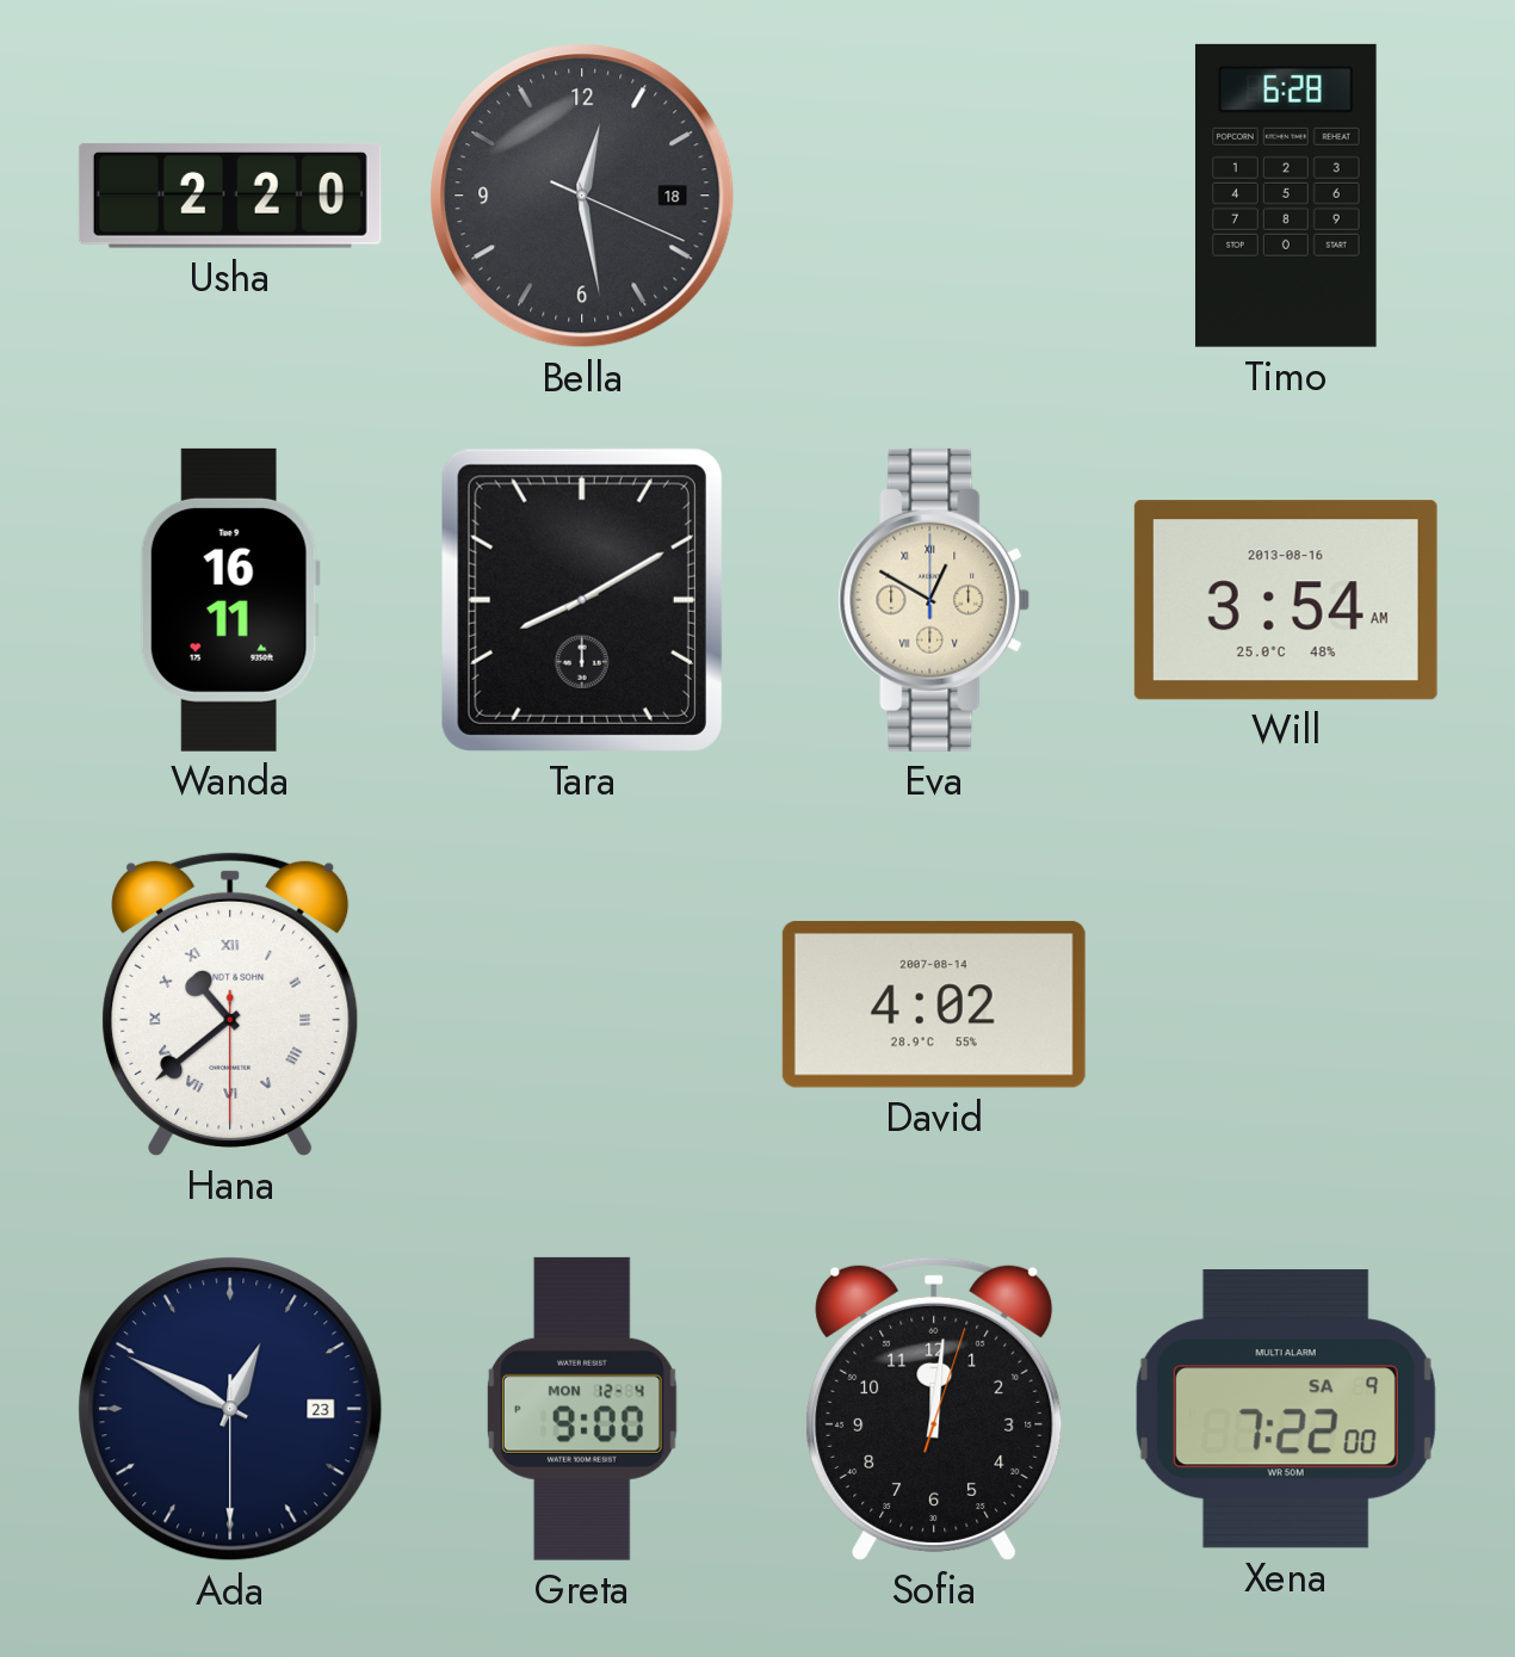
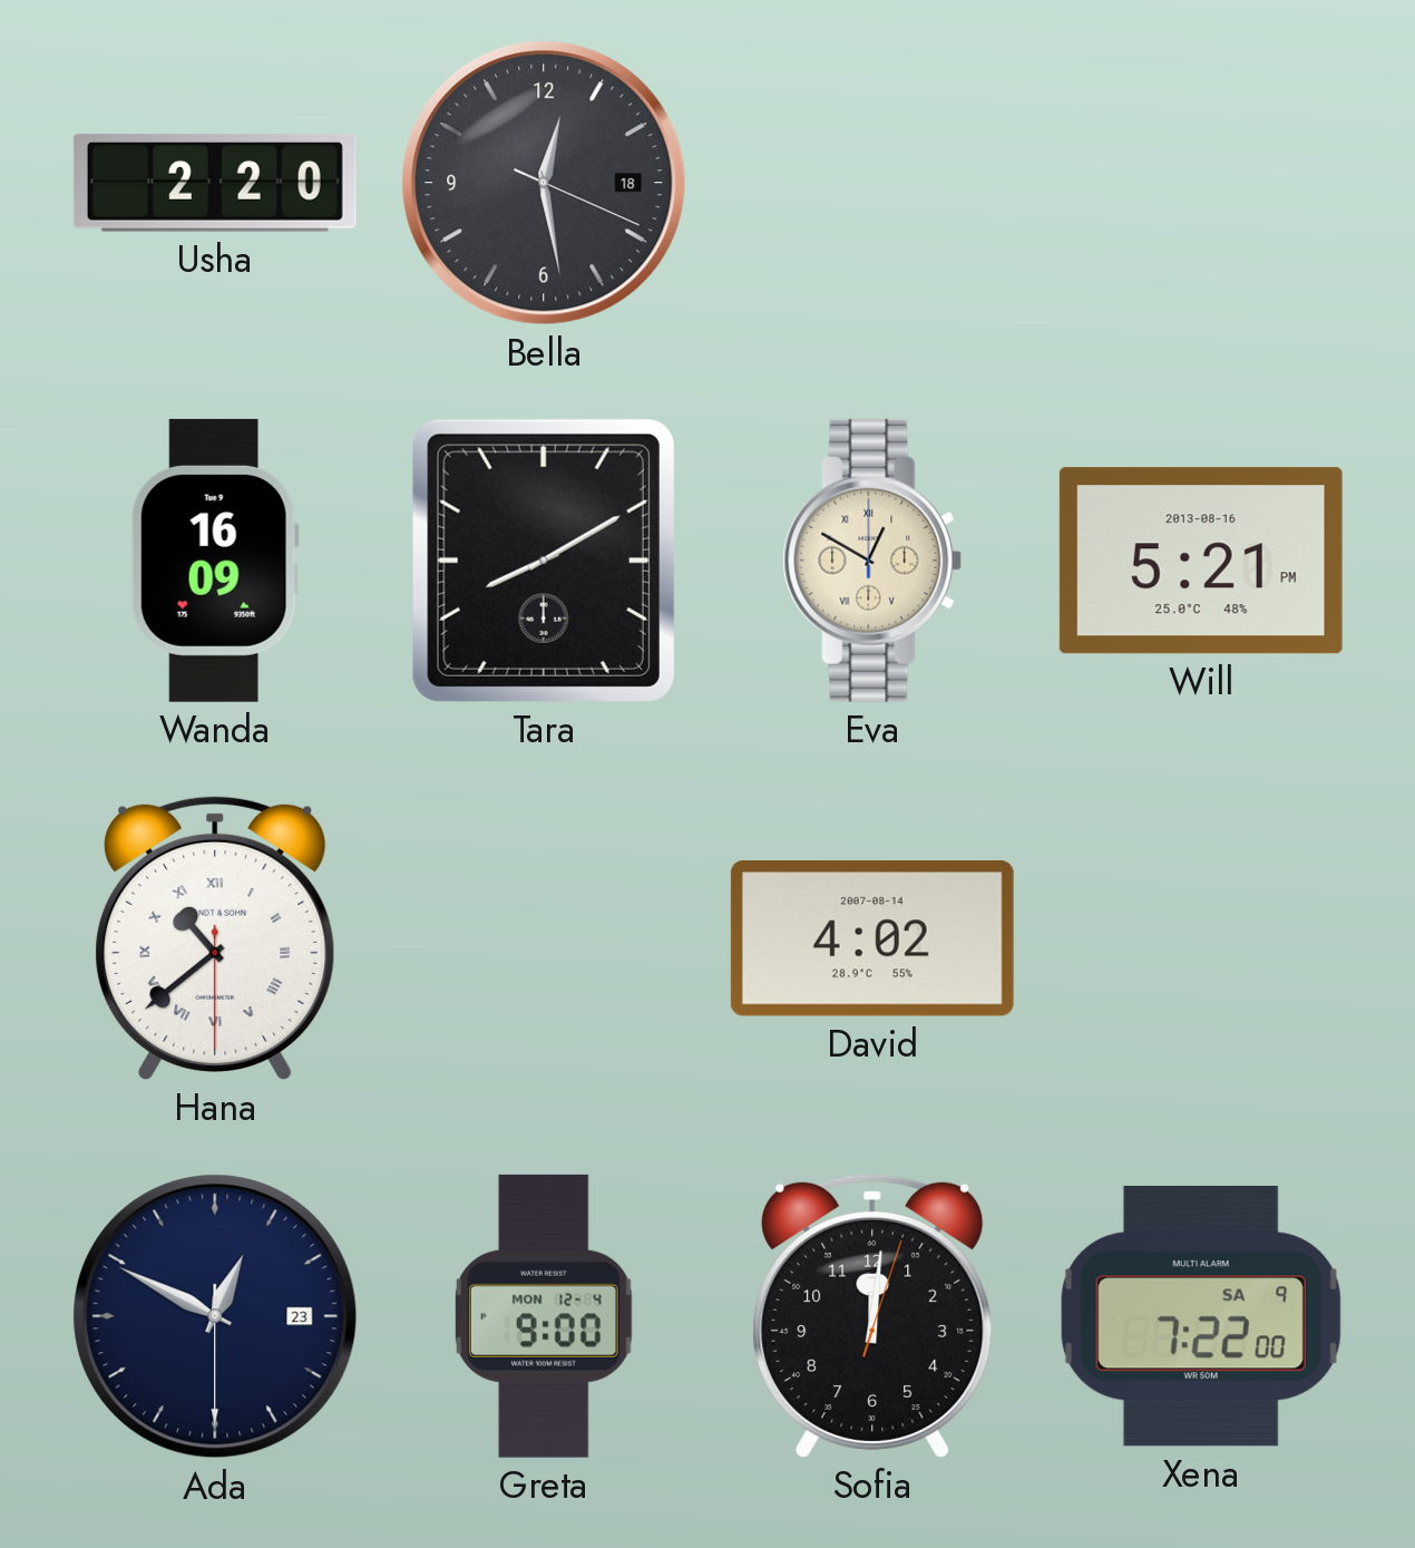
Timo: 6:28 -> none
Wanda: 16:11 -> 16:09
Will: 3:54 -> 5:21
